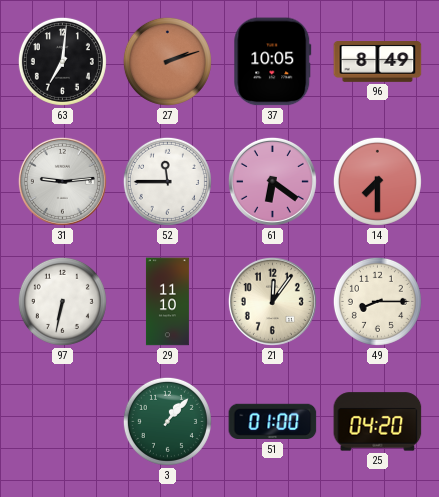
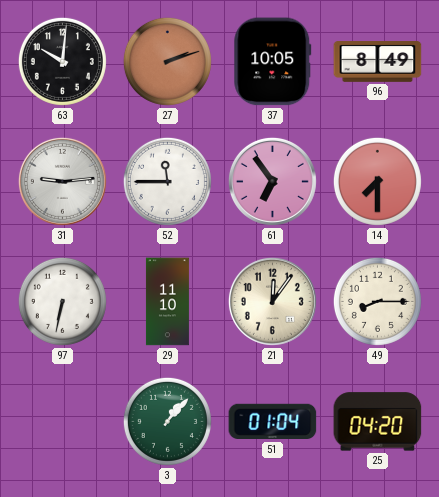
63: 7:01 -> 10:01
61: 6:21 -> 6:54
51: 01:00 -> 01:04
